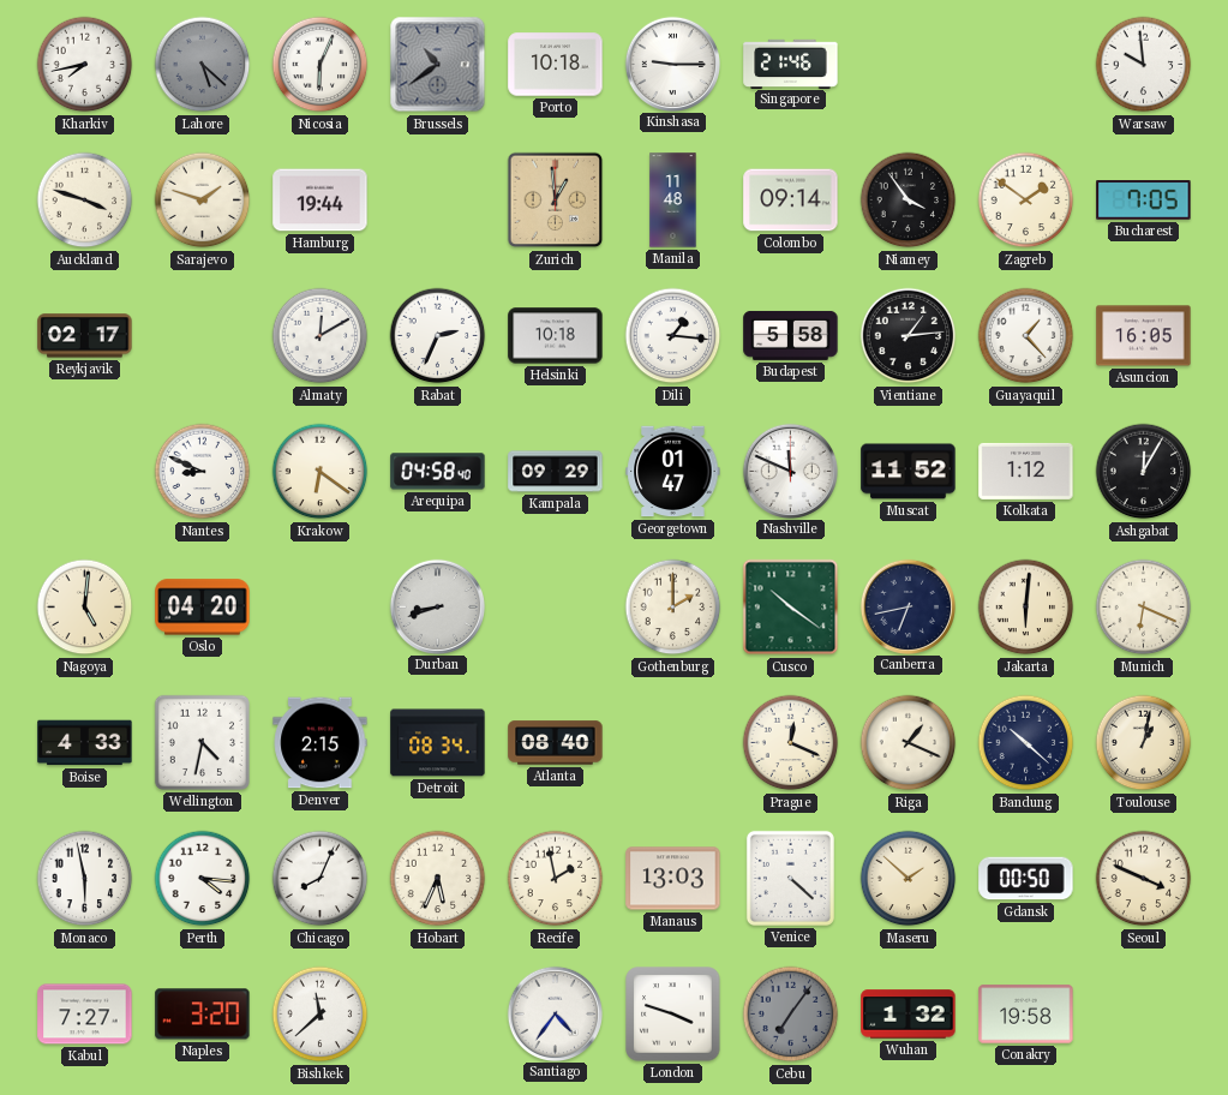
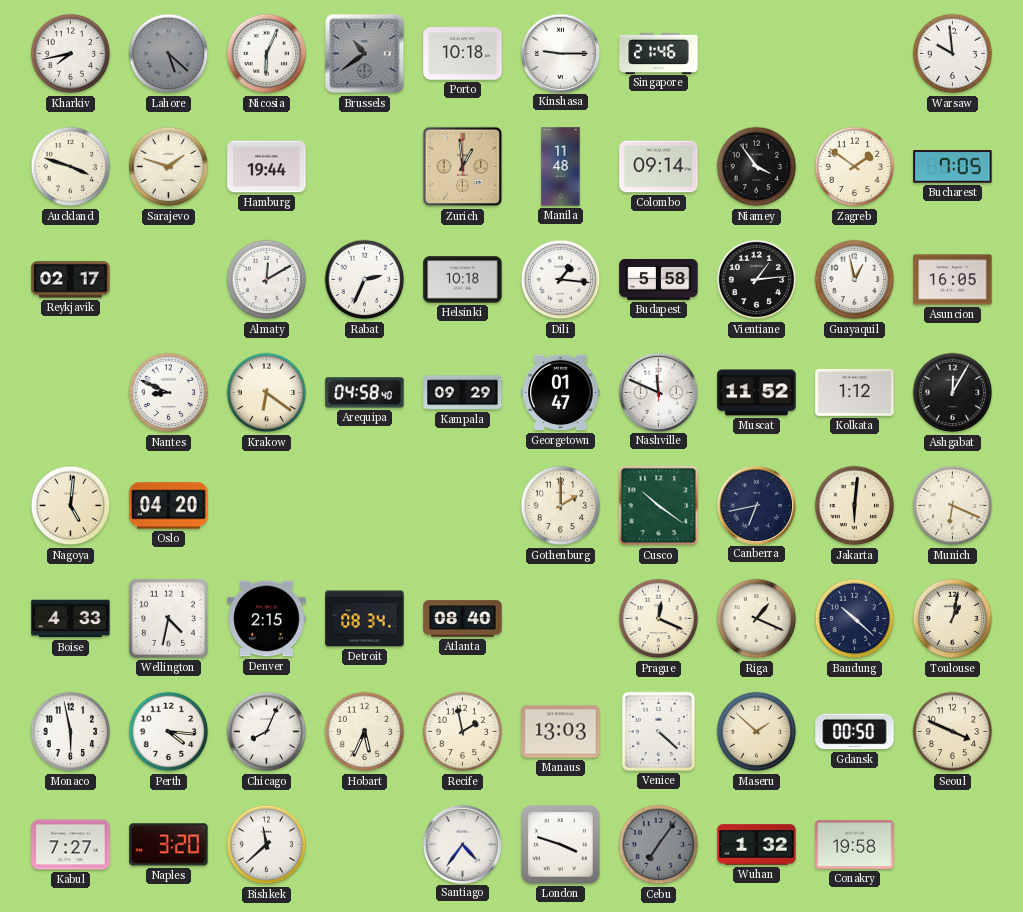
Guayaquil: 1:23 -> 12:58
Durban: 8:42 -> none
